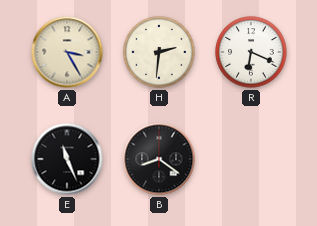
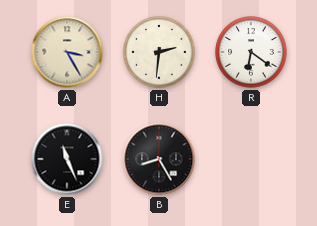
R: 6:19 -> 6:21
B: 8:21 -> 8:25
